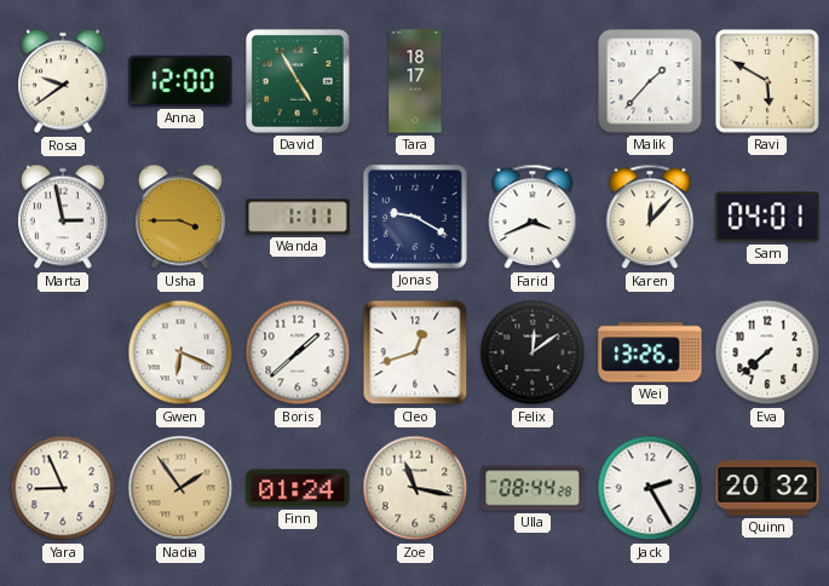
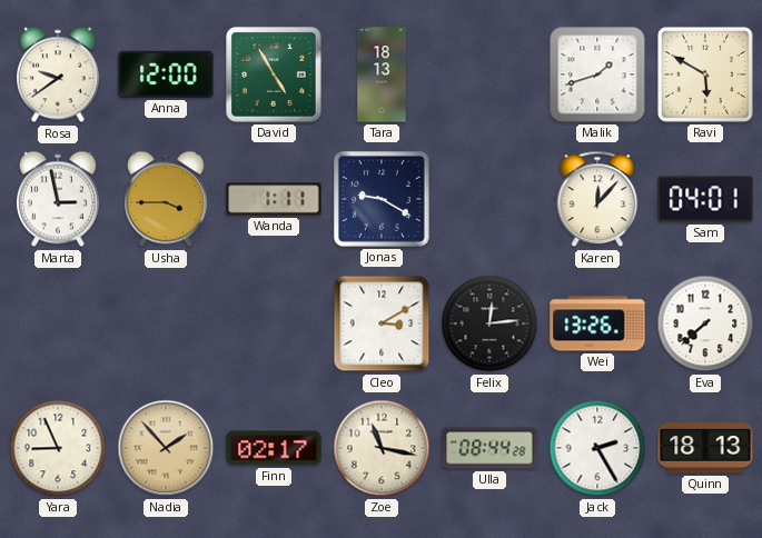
Tara: 18:17 -> 18:13
Malik: 1:37 -> 1:42
Farid: 3:41 -> none
Gwen: 6:19 -> none
Boris: 1:38 -> none
Cleo: 12:42 -> 3:10
Felix: 12:09 -> 12:14
Nadia: 1:54 -> 1:53
Finn: 01:24 -> 02:17
Quinn: 20:32 -> 18:13
